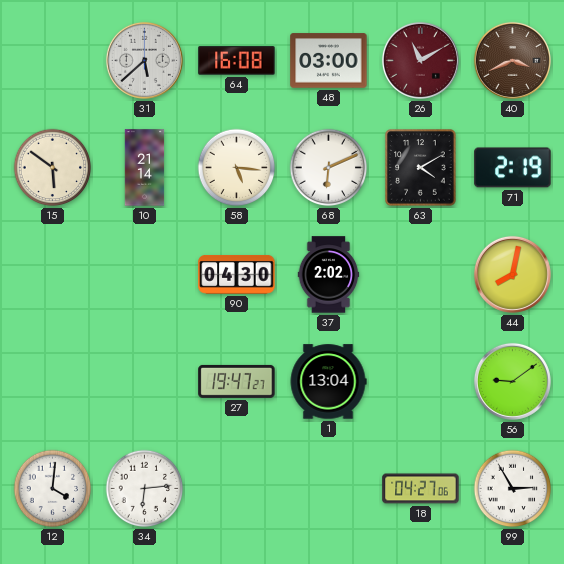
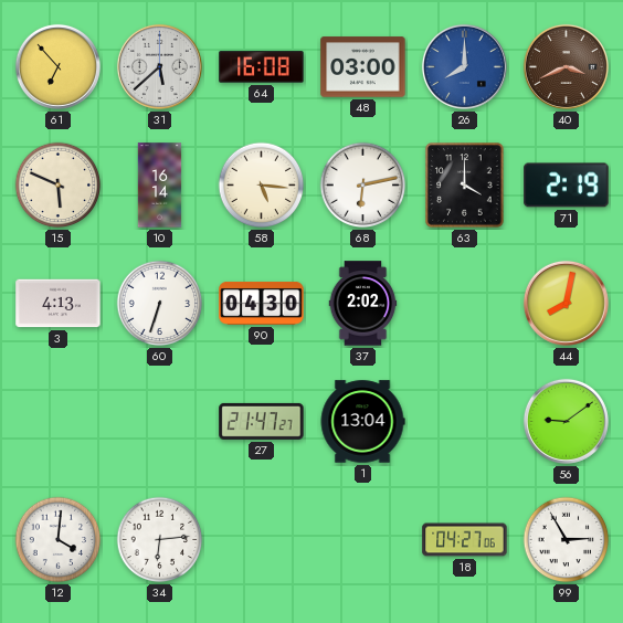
61: none -> 6:53
26: 11:10 -> 8:00
26 dial: burgundy -> blue
15: 5:51 -> 5:49
10: 21:14 -> 16:14
68: 6:11 -> 6:13
63: 4:10 -> 4:00
3: none -> 4:13
60: none -> 6:33
27: 19:47 -> 21:47
